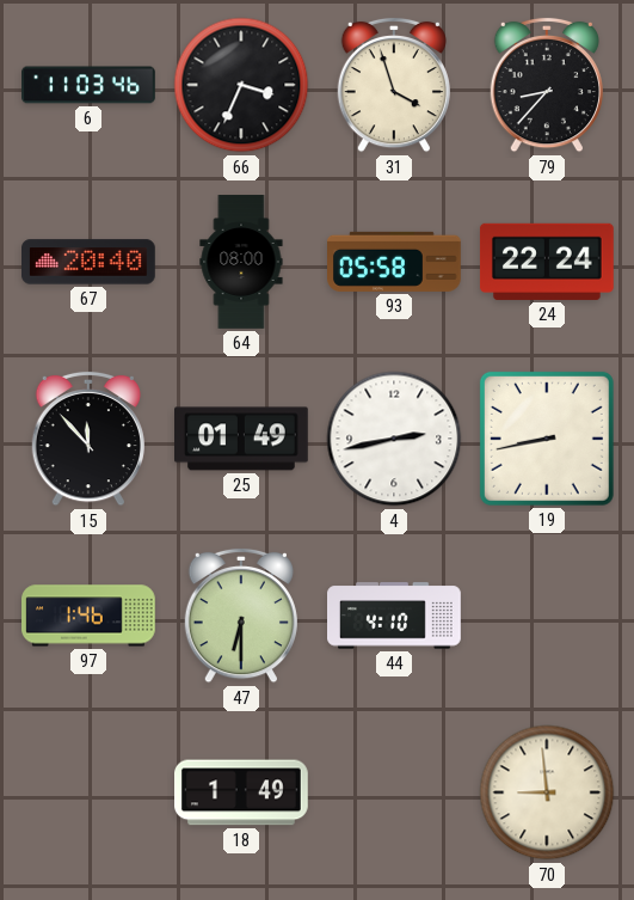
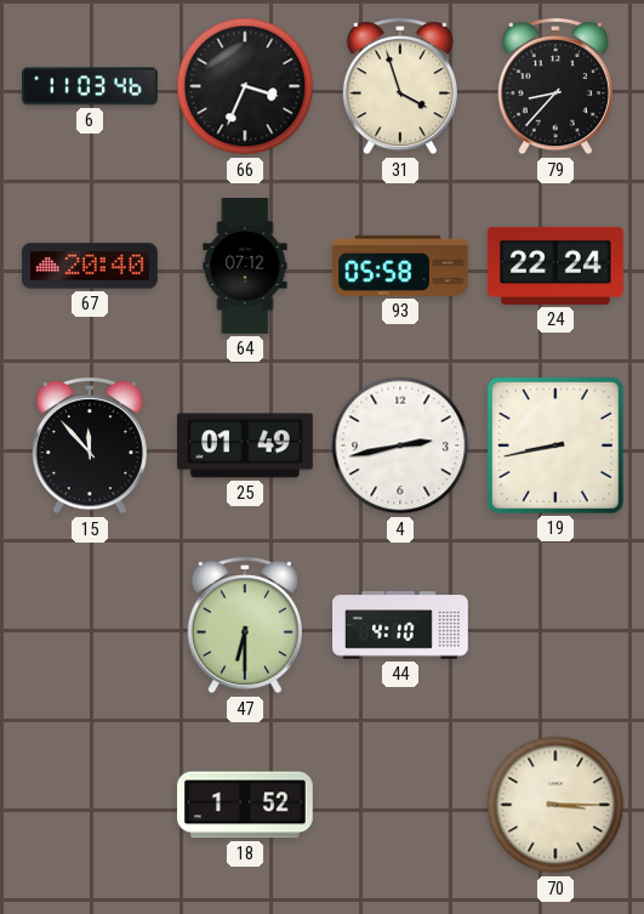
64: 08:00 -> 07:12
97: 1:46 -> none
18: 1:49 -> 1:52
70: 8:59 -> 3:15
